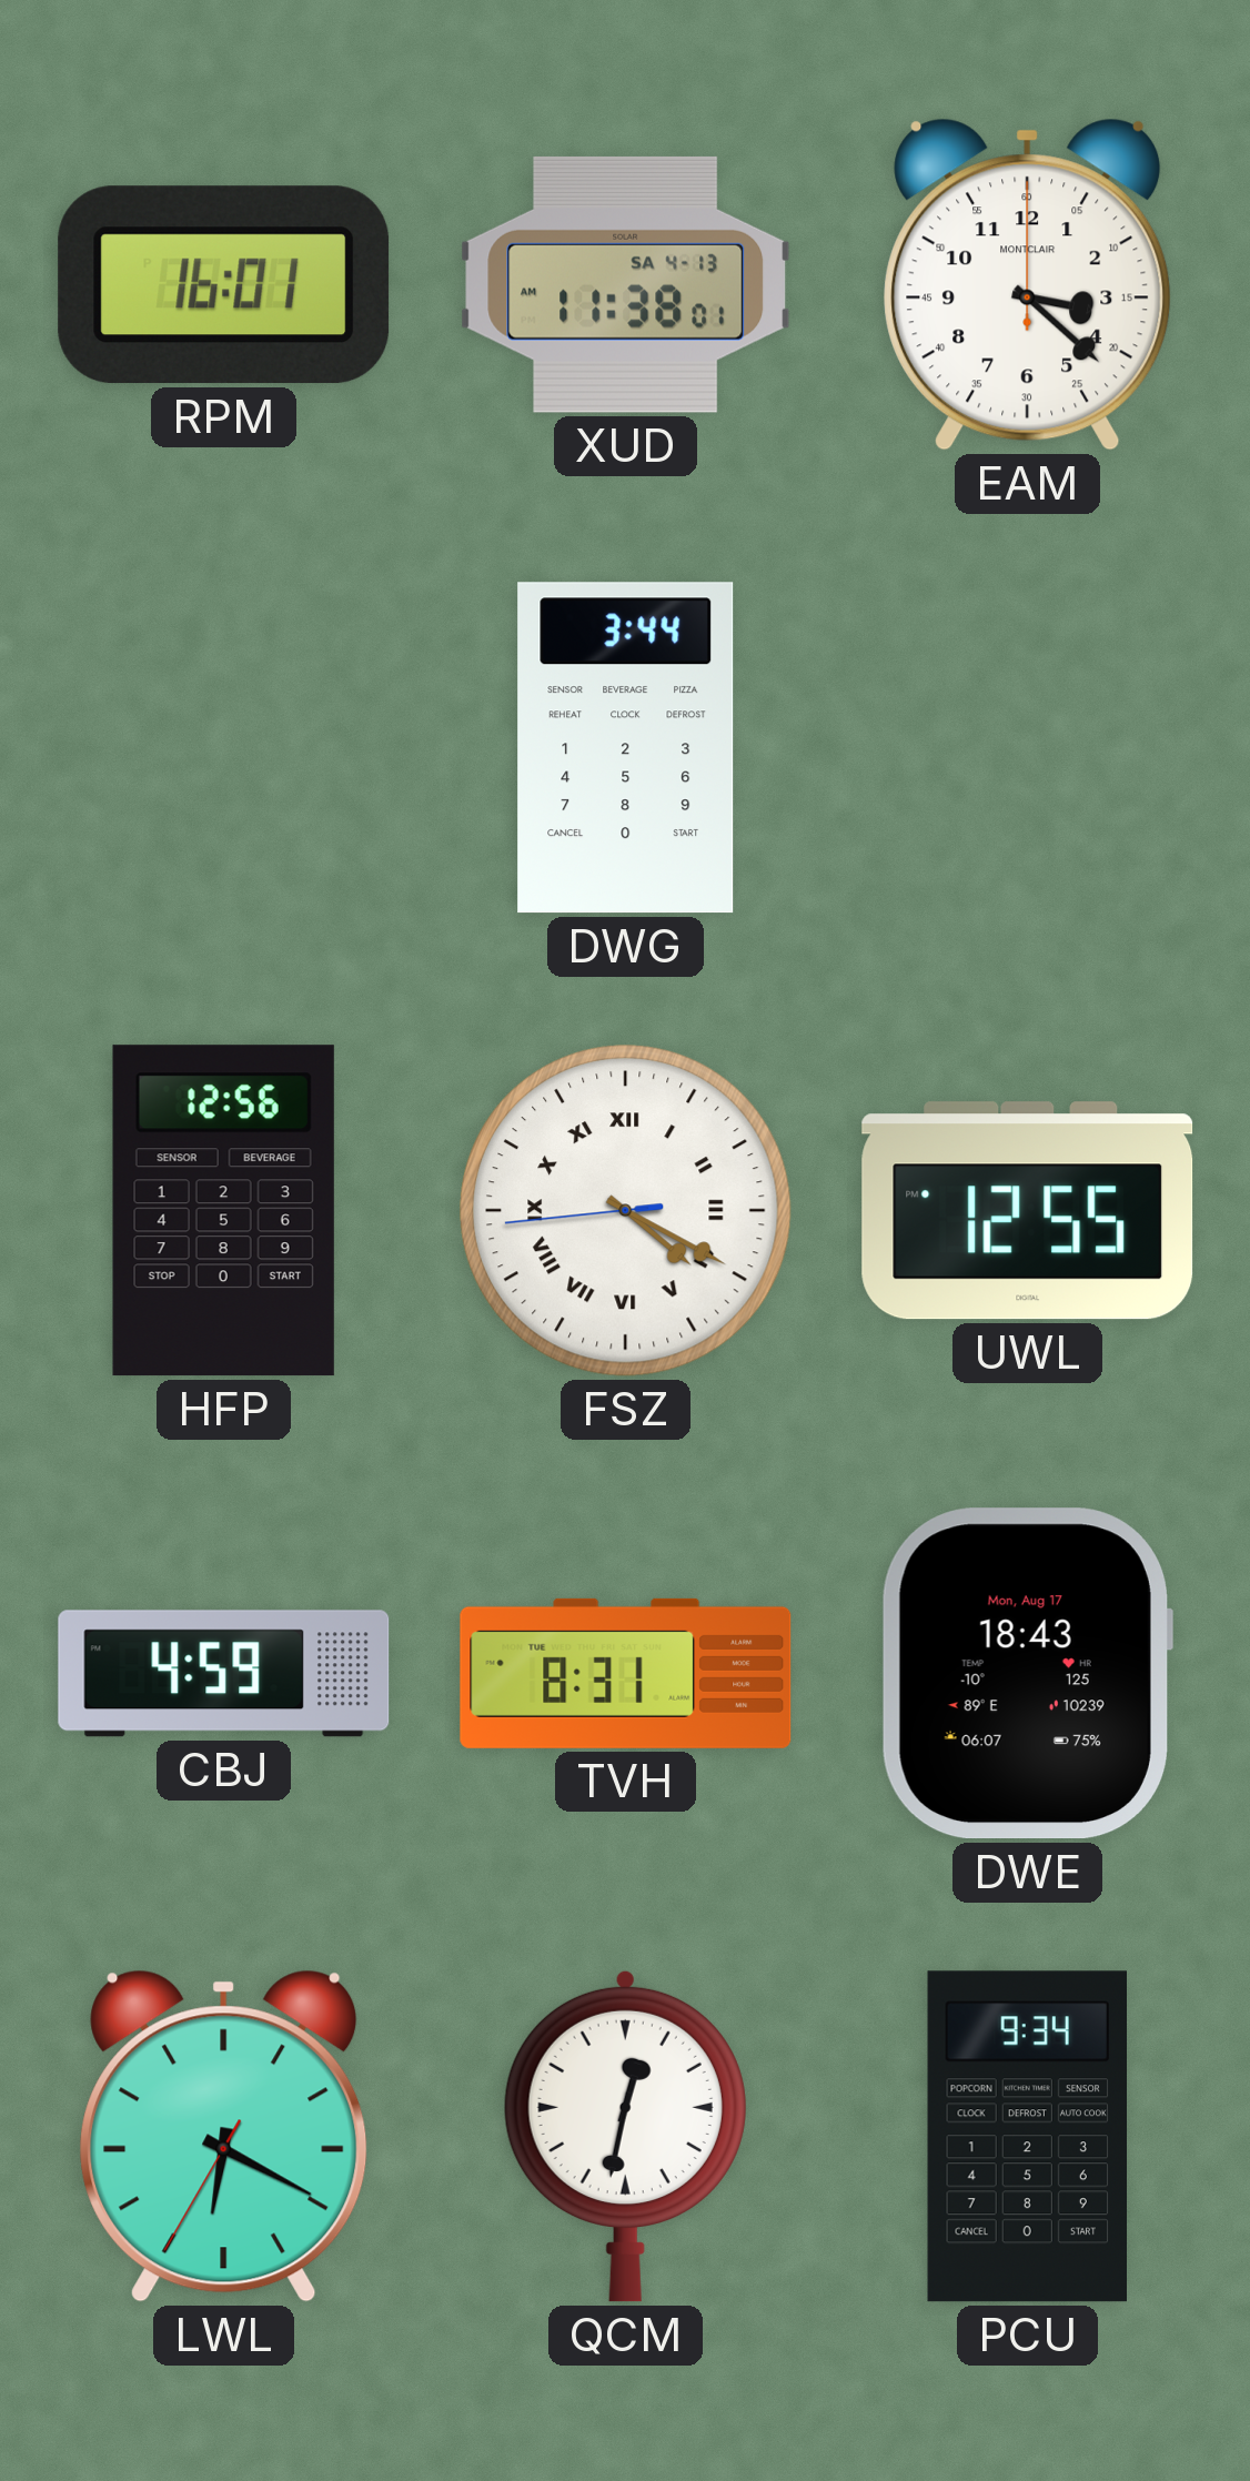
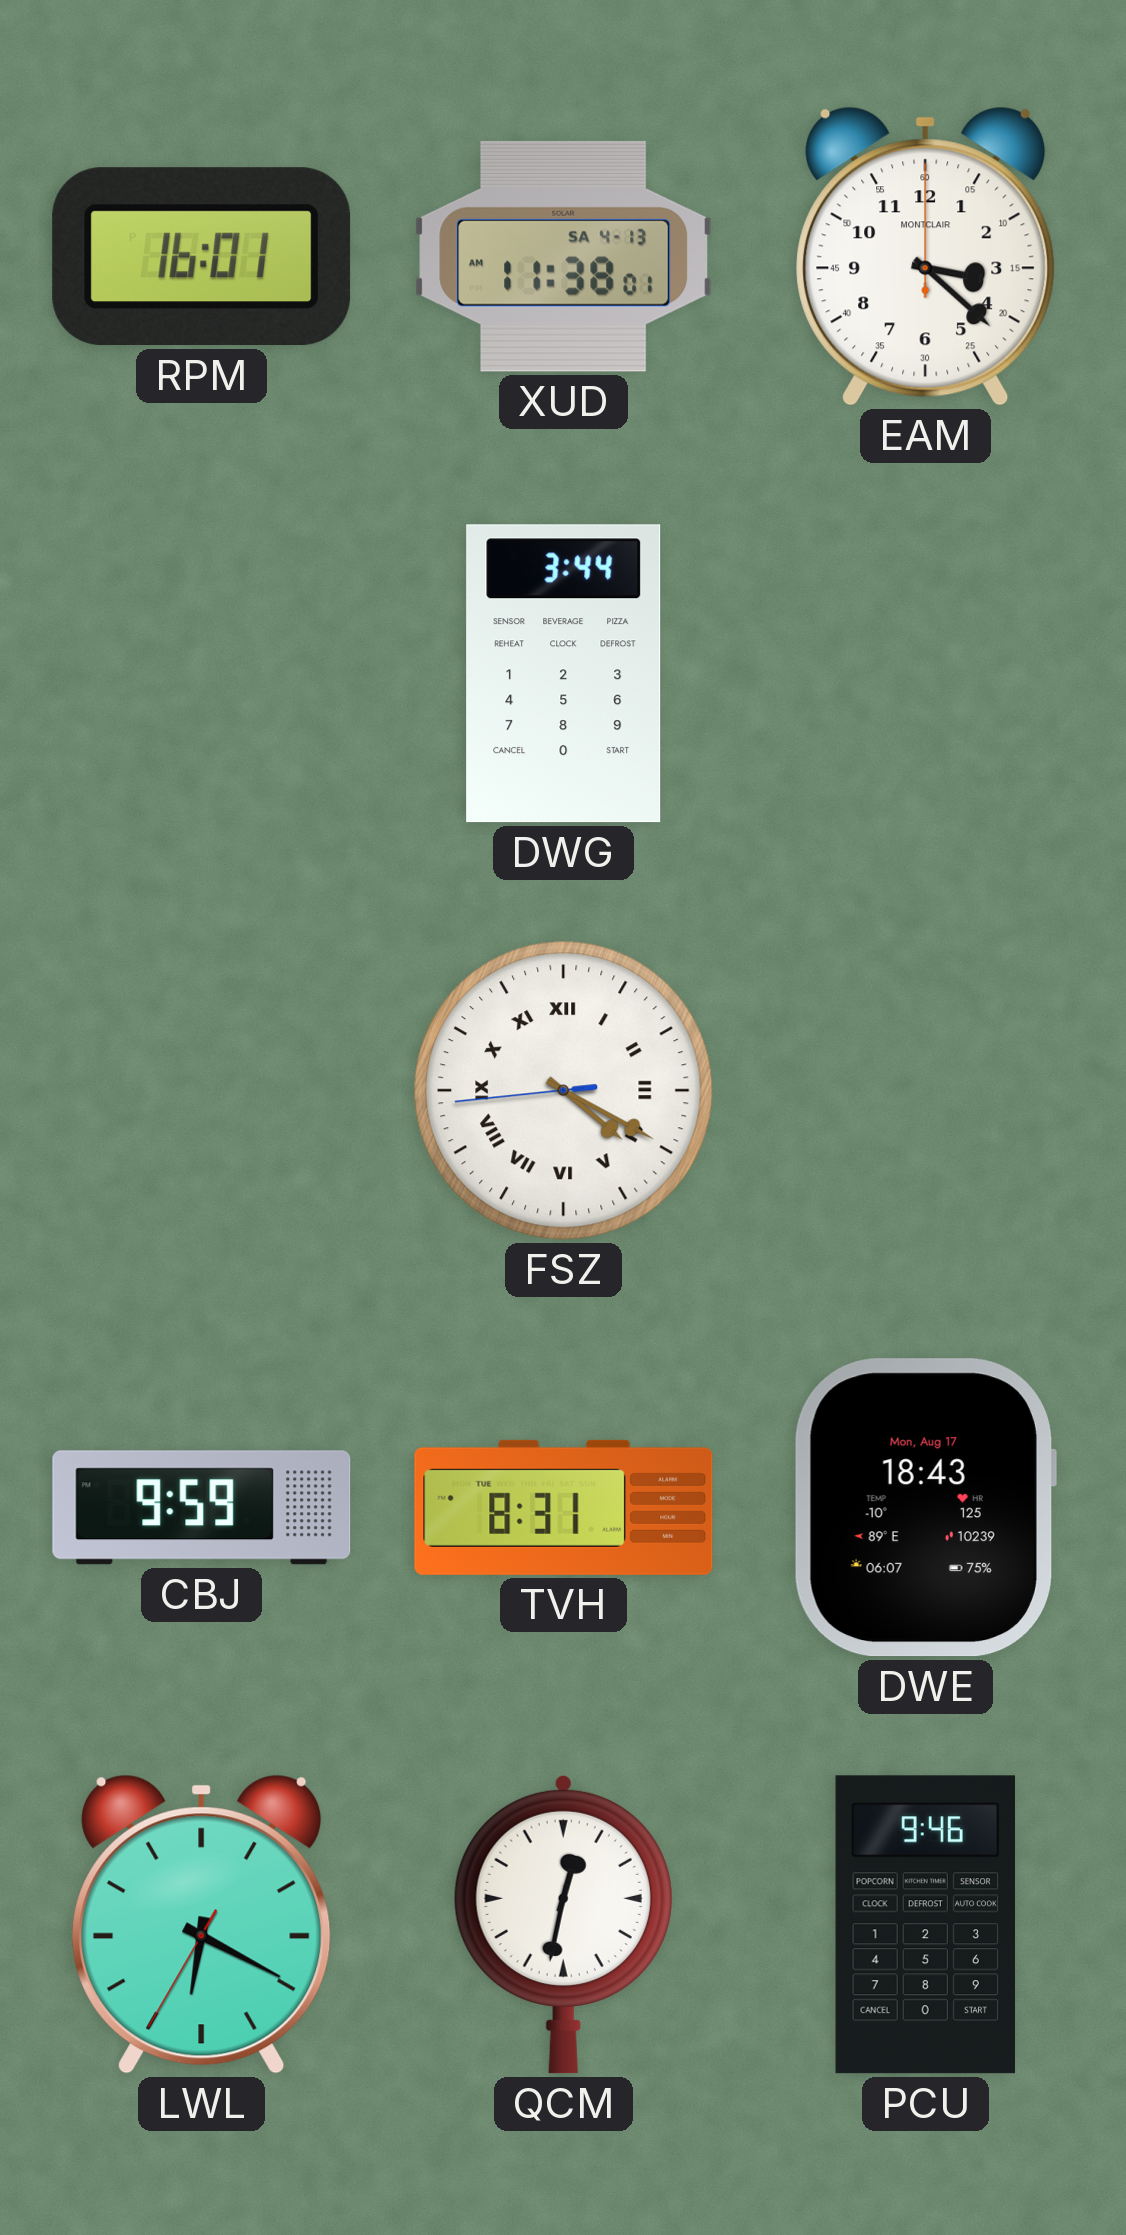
HFP: 12:56 -> none
UWL: 12:55 -> none
CBJ: 4:59 -> 9:59
PCU: 9:34 -> 9:46
